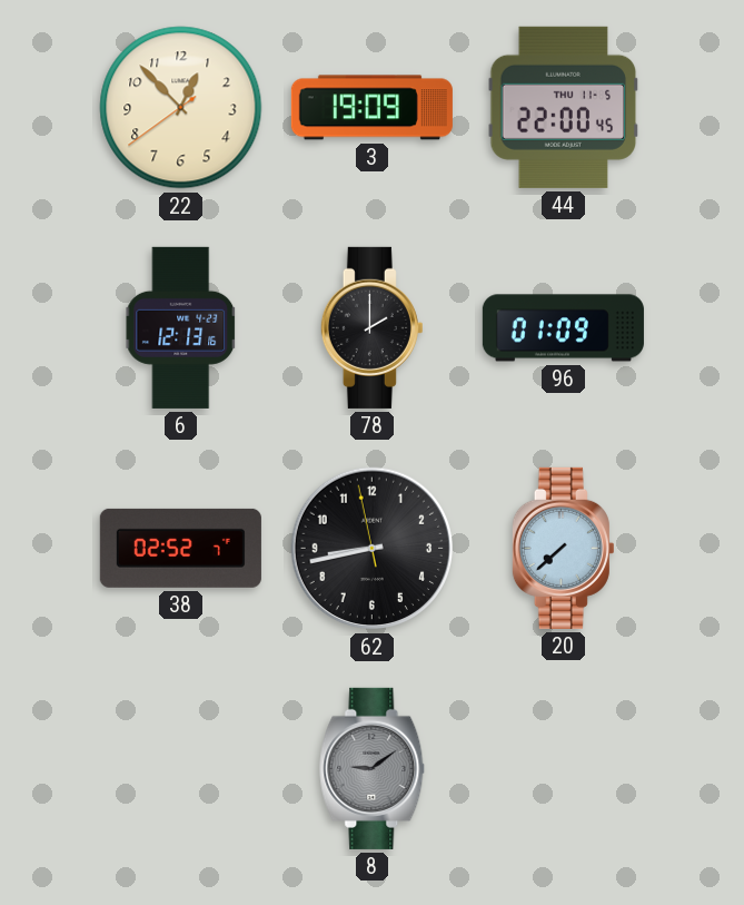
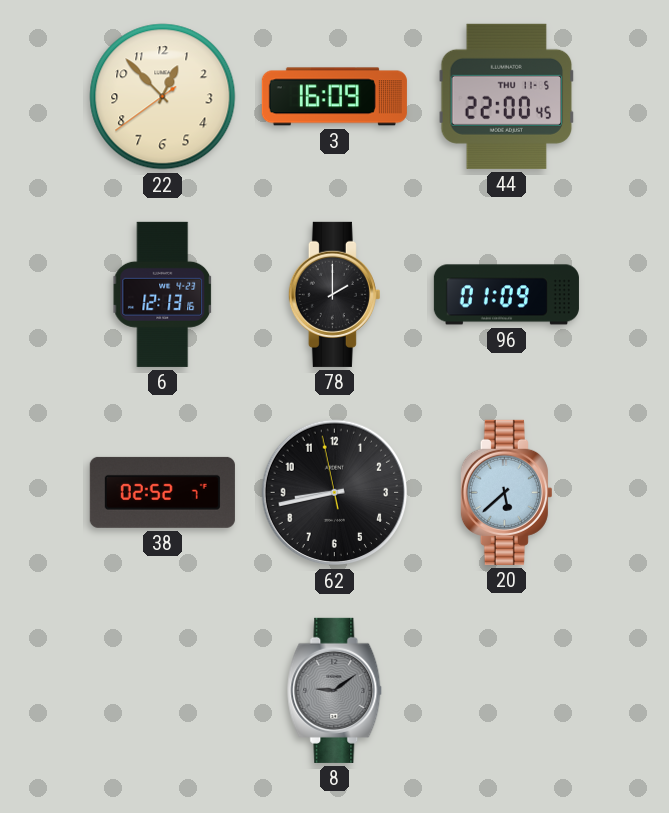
3: 19:09 -> 16:09
20: 7:38 -> 5:38
